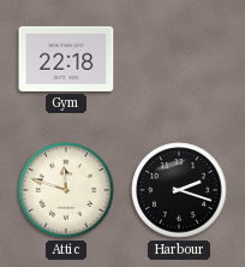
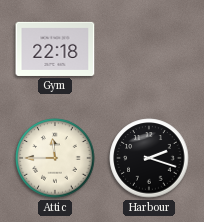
Attic: 11:48 -> 11:45
